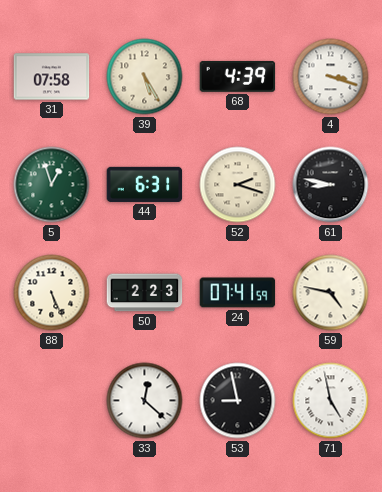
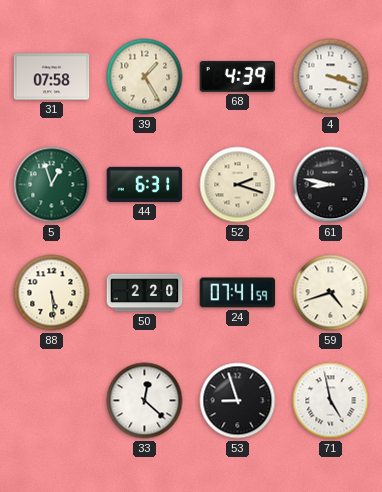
39: 5:25 -> 1:25
88: 5:26 -> 5:29
50: 2:23 -> 2:20
59: 4:47 -> 4:42
53: 8:58 -> 8:57
